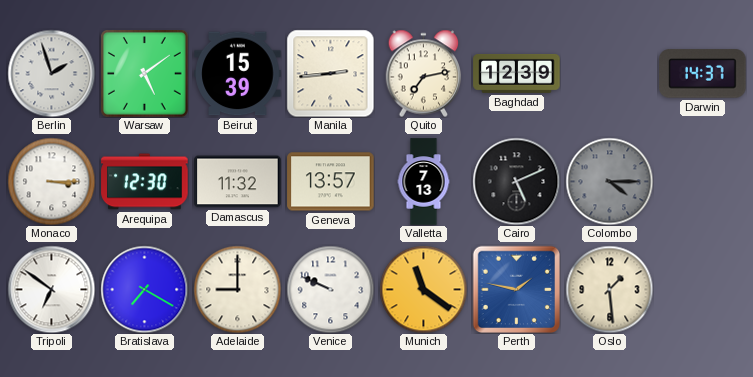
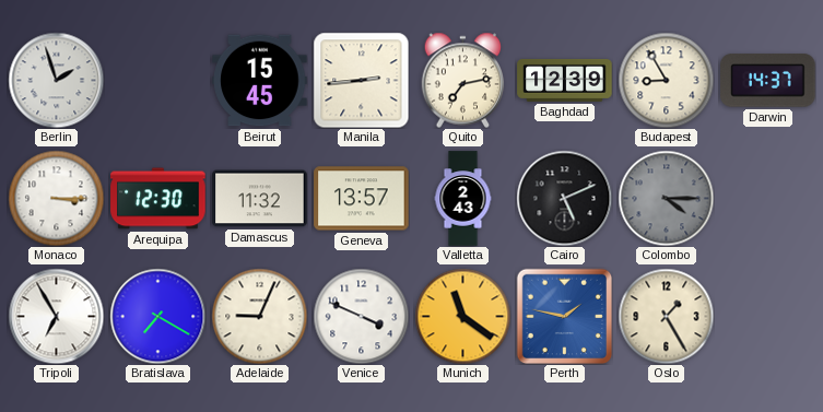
Warsaw: 5:09 -> none
Beirut: 15:39 -> 15:45
Budapest: none -> 8:55
Valletta: 7:13 -> 2:43
Tripoli: 6:51 -> 6:55
Adelaide: 9:00 -> 9:04
Venice: 9:49 -> 3:49
Oslo: 1:29 -> 1:25
